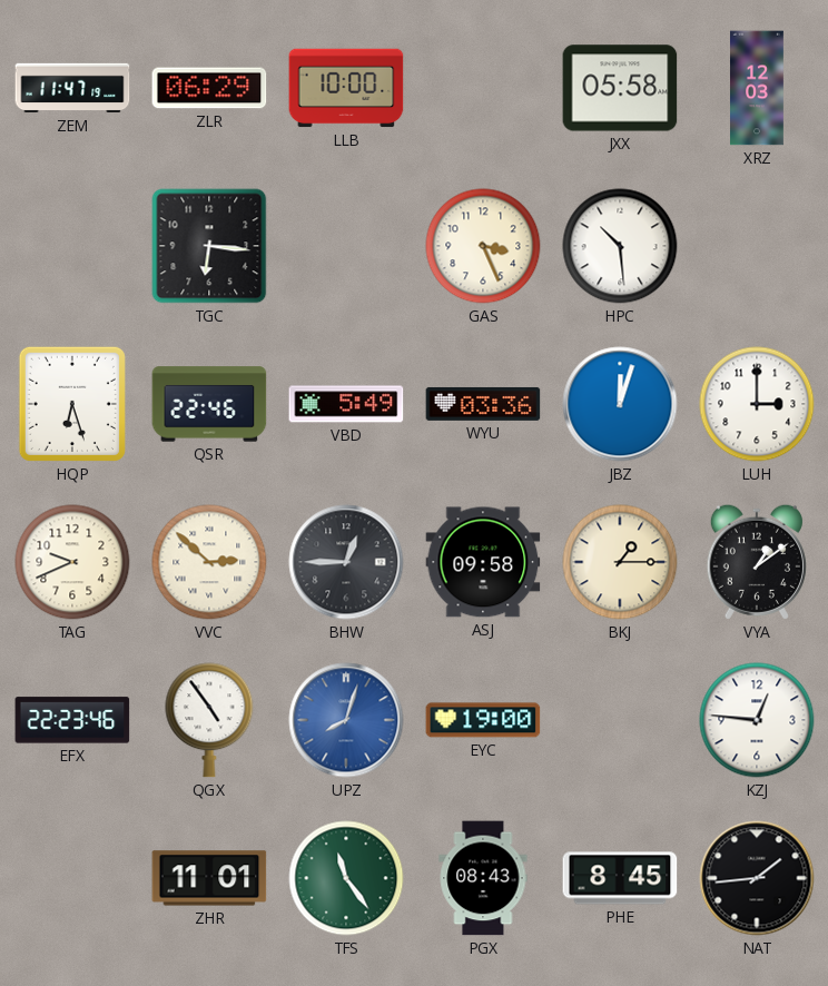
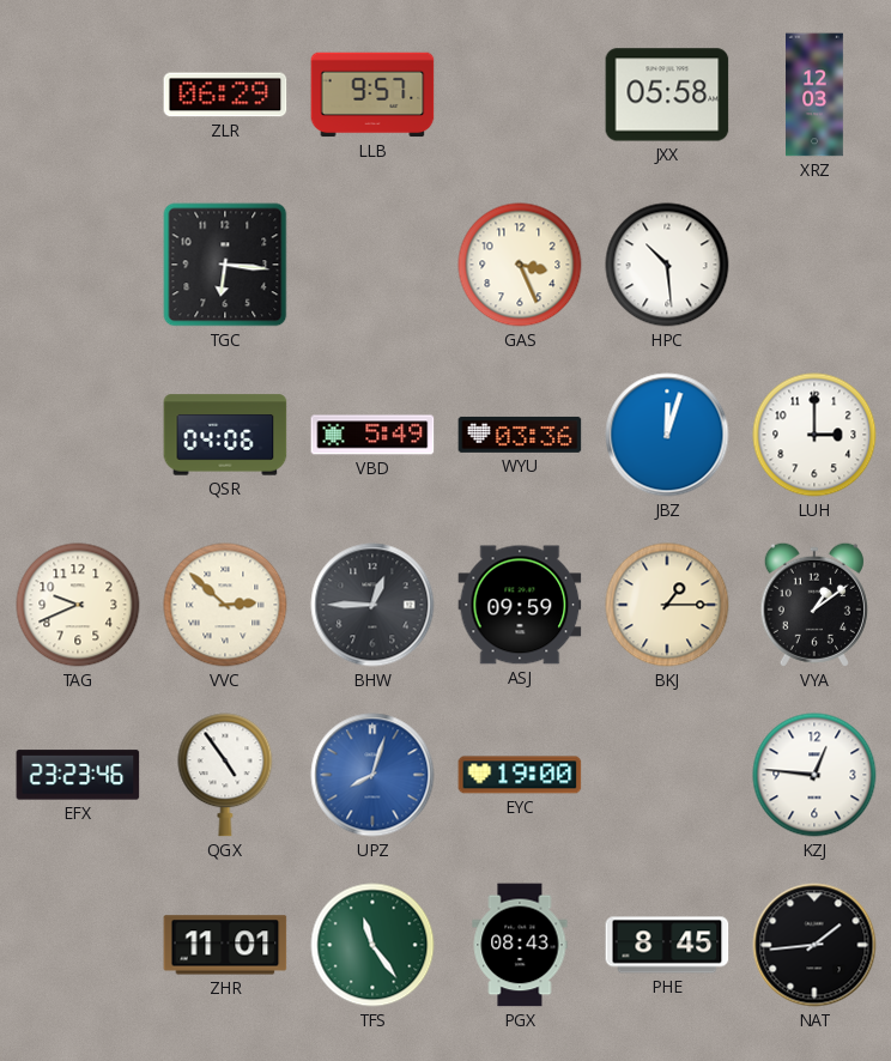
ZEM: 11:47 -> none
LLB: 10:00 -> 9:57
HQP: 6:27 -> none
QSR: 22:46 -> 04:06
ASJ: 09:58 -> 09:59
EFX: 22:23 -> 23:23
